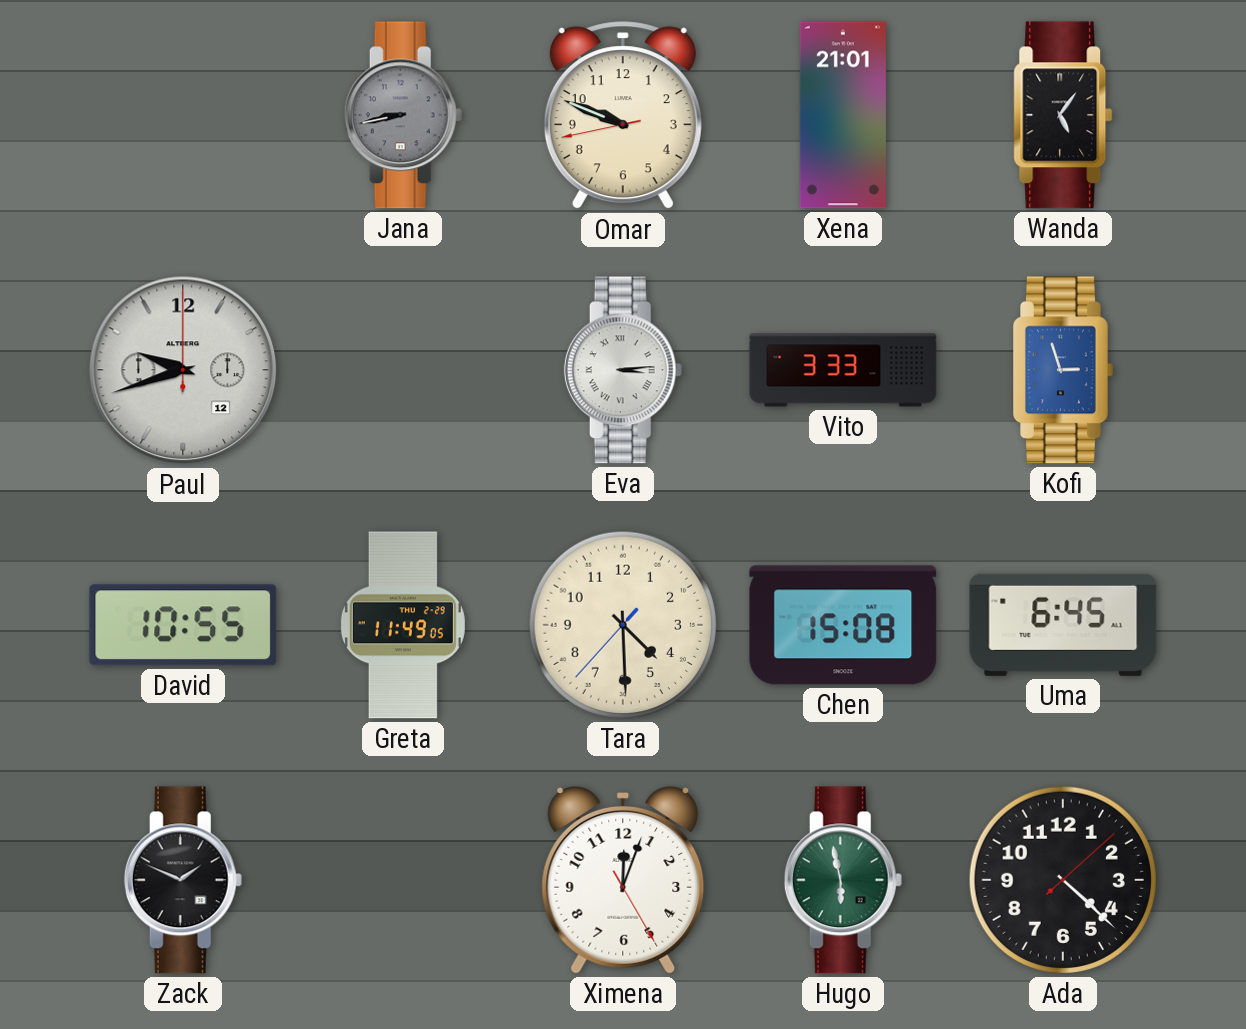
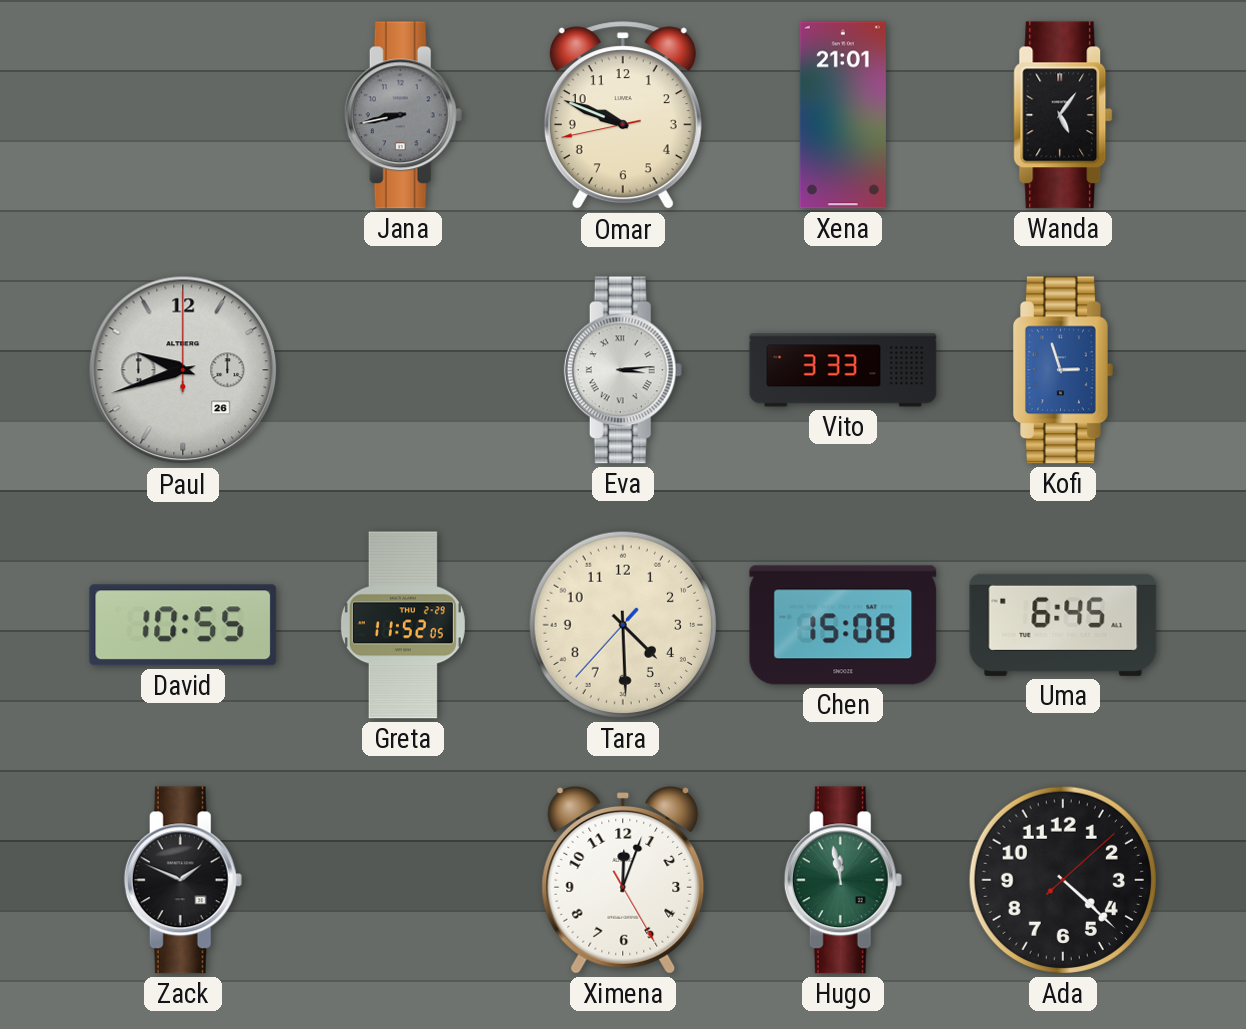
Paul date: 12 -> 26
Greta: 11:49 -> 11:52
Hugo: 5:58 -> 11:58
